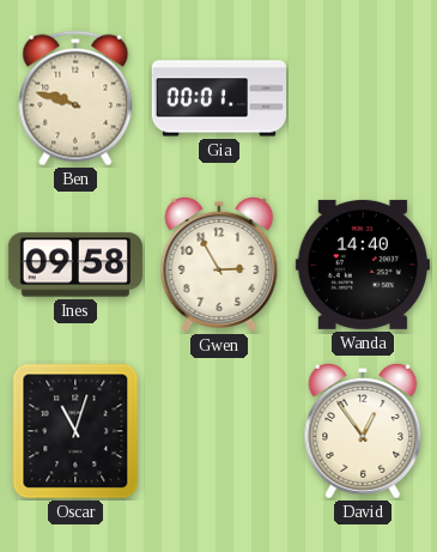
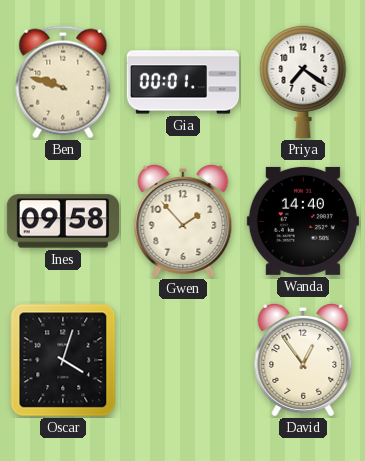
Priya: none -> 7:21
Gwen: 2:55 -> 1:53
Oscar: 11:03 -> 4:03
